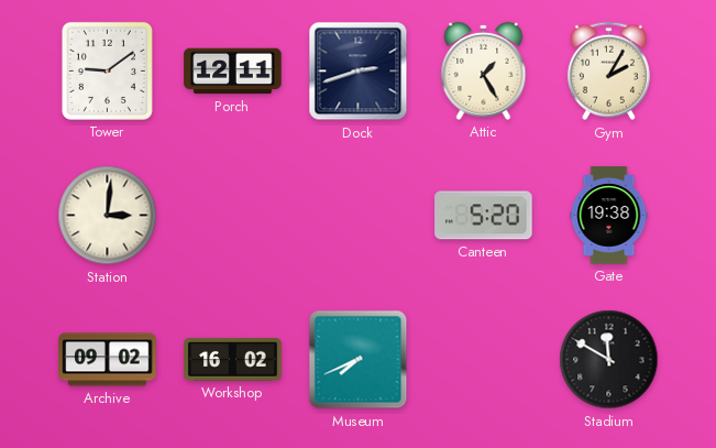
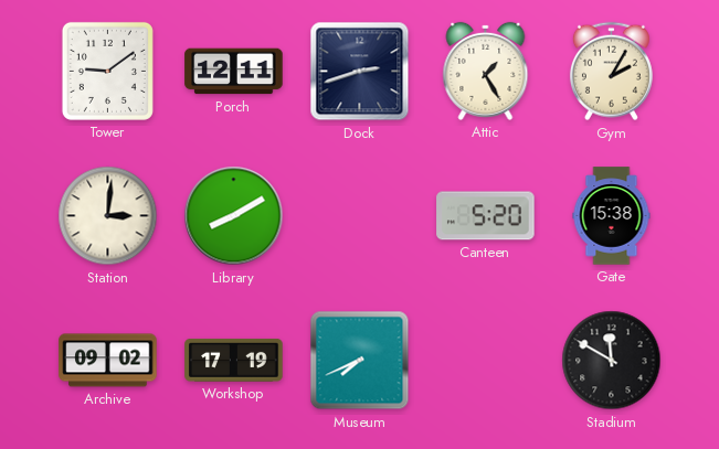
Library: none -> 8:10
Gate: 19:38 -> 15:38
Workshop: 16:02 -> 17:19
